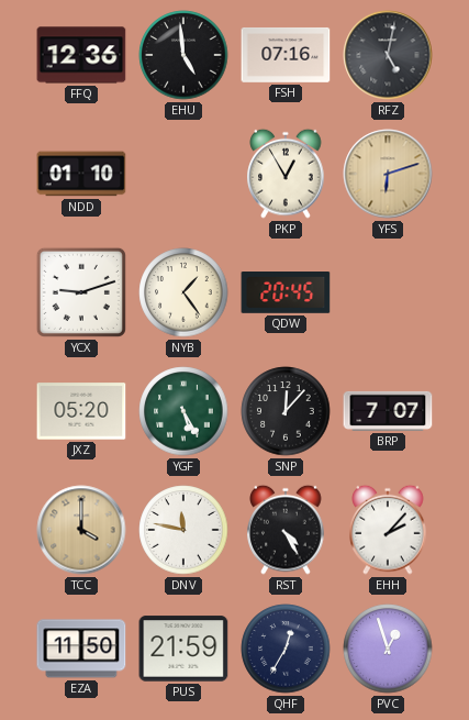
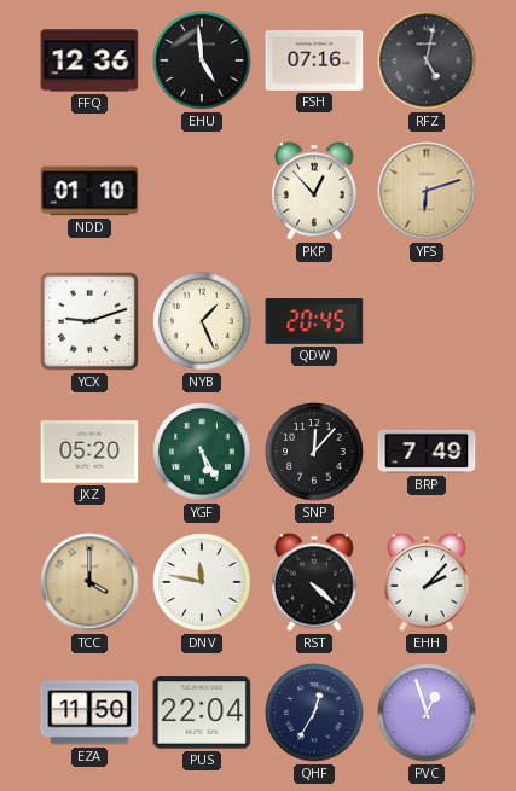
PKP: 12:55 -> 12:53
NYB: 1:24 -> 1:26
BRP: 7:07 -> 7:49
RST: 4:25 -> 4:22
PUS: 21:59 -> 22:04
